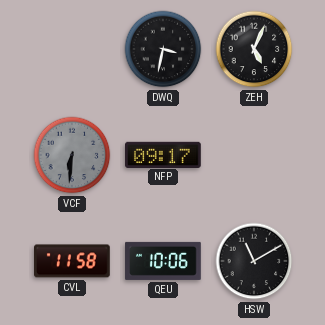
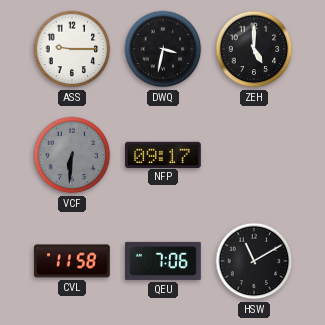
ASS: none -> 9:15
ZEH: 5:04 -> 5:00
QEU: 10:06 -> 7:06
